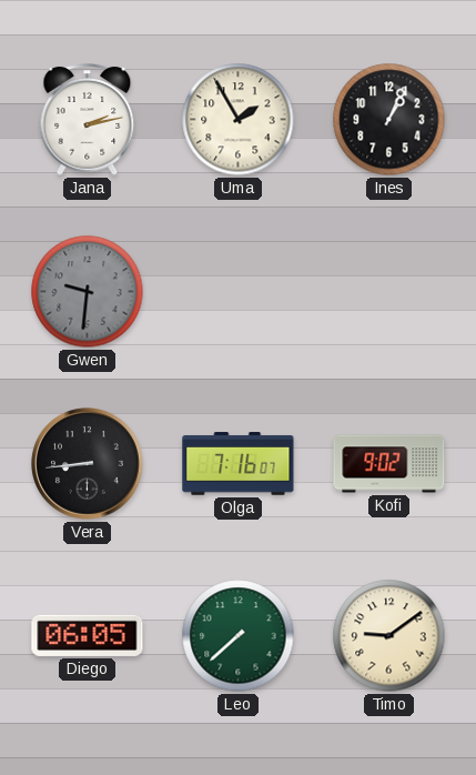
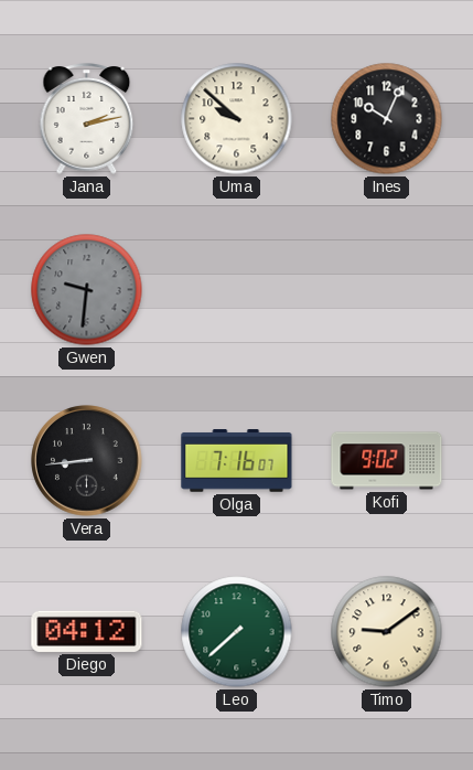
Uma: 1:55 -> 9:52
Ines: 1:04 -> 10:04
Diego: 06:05 -> 04:12
